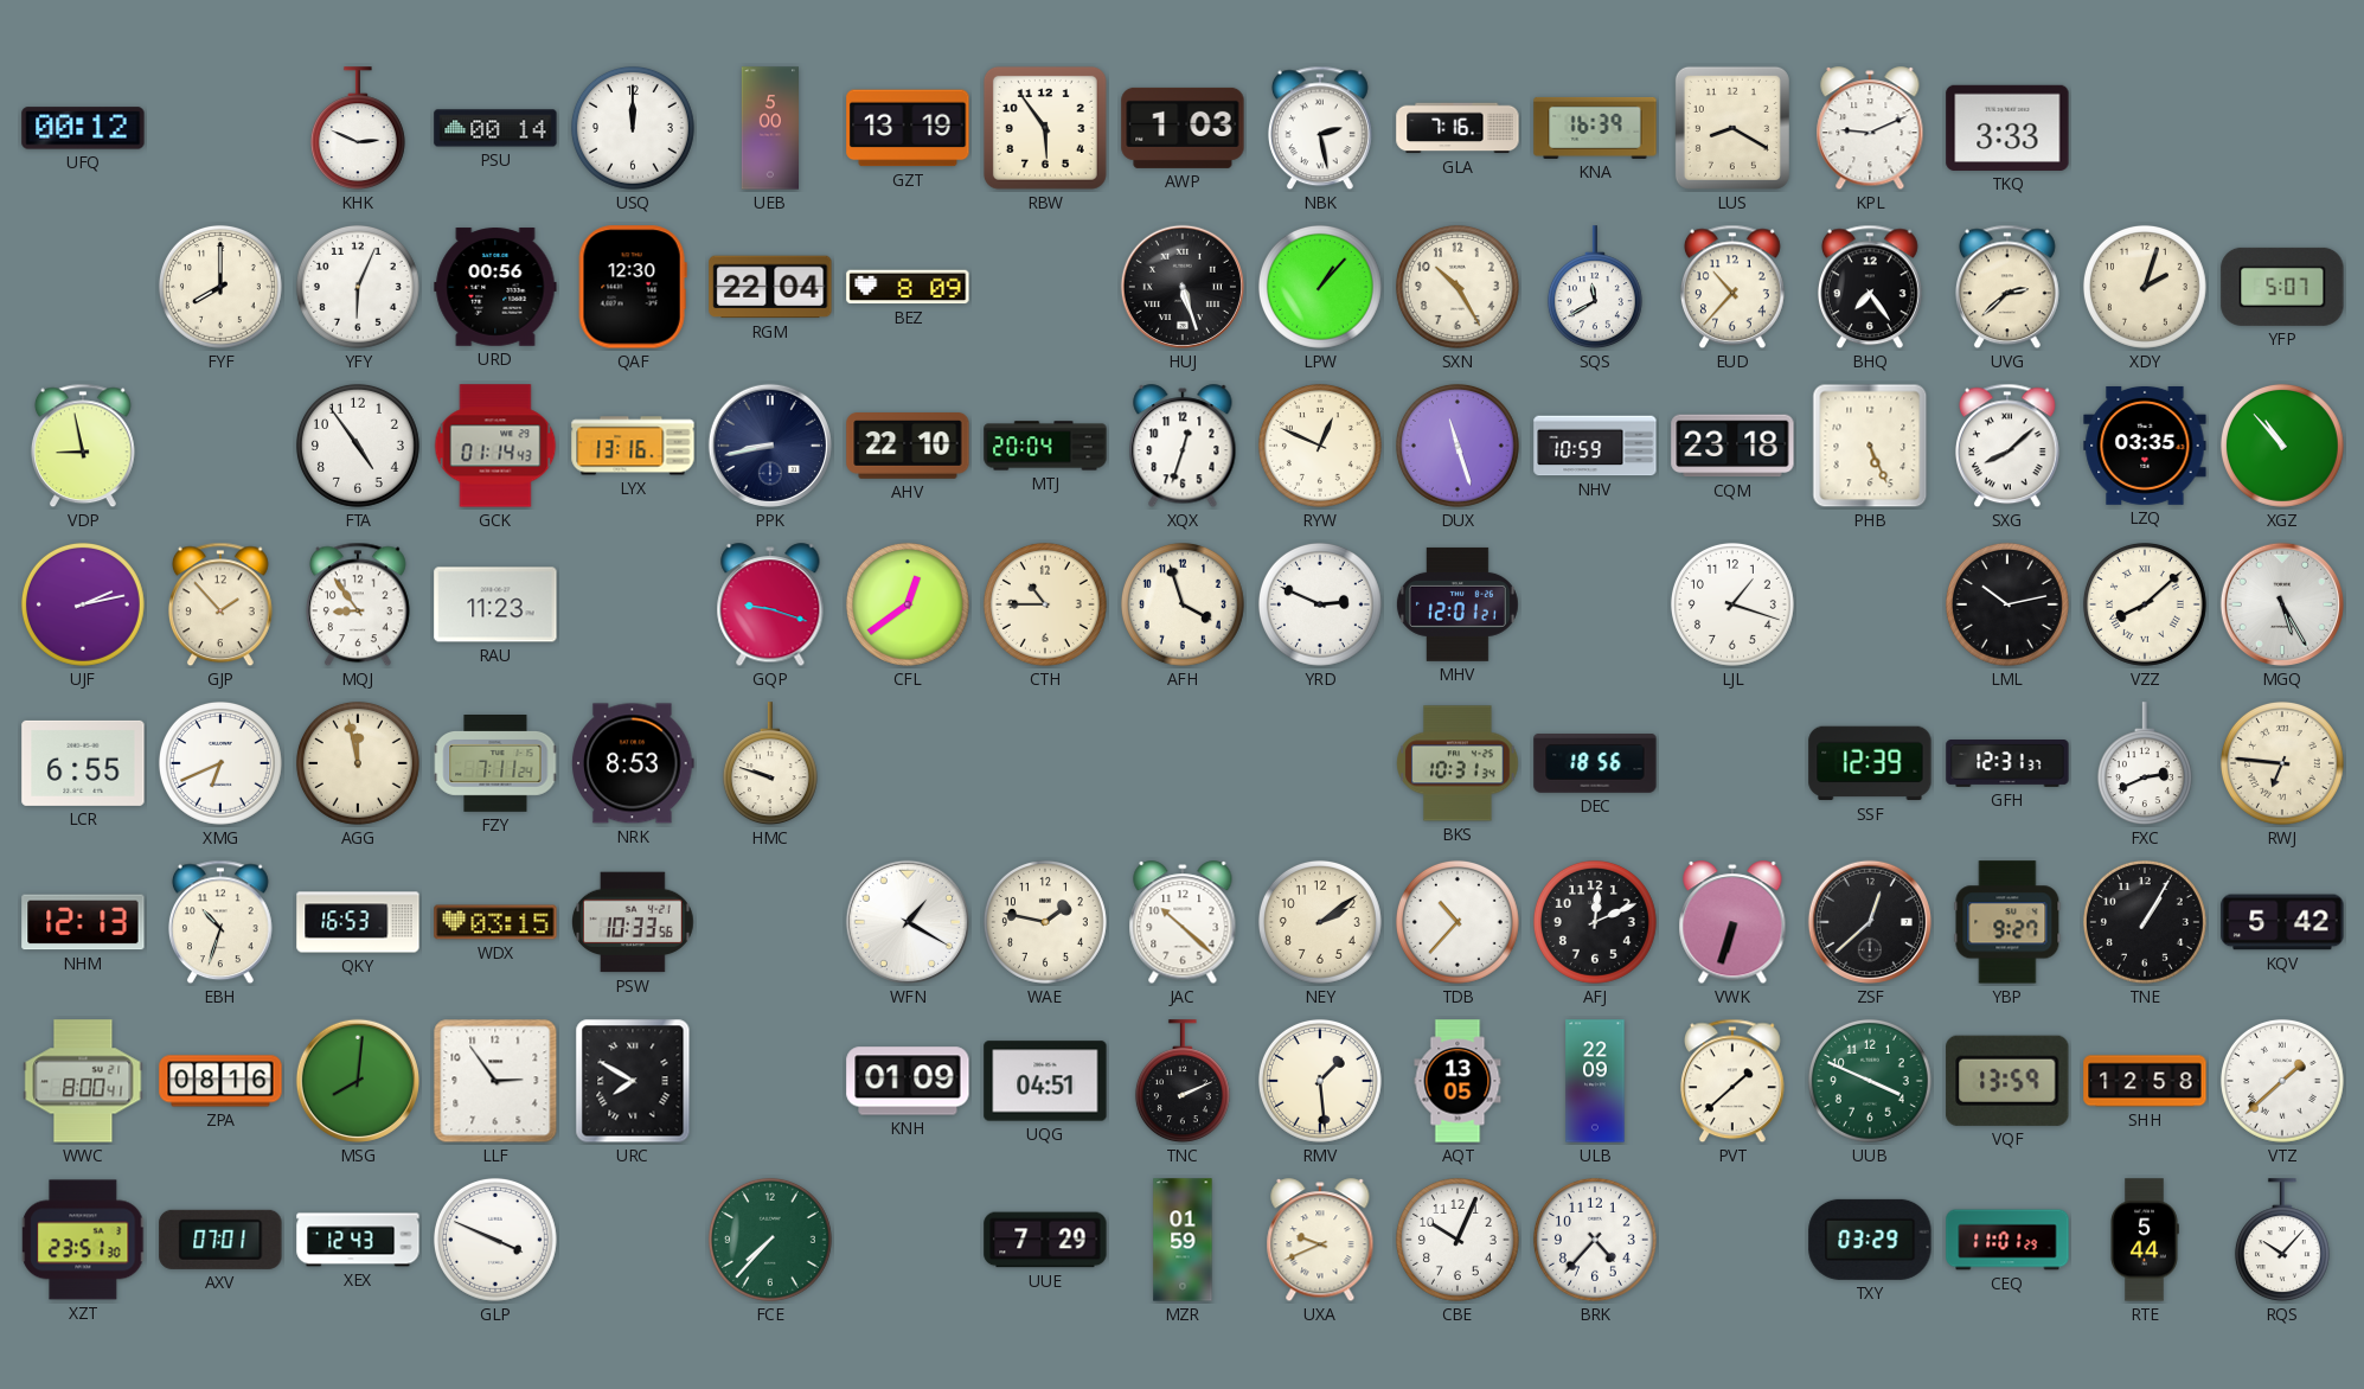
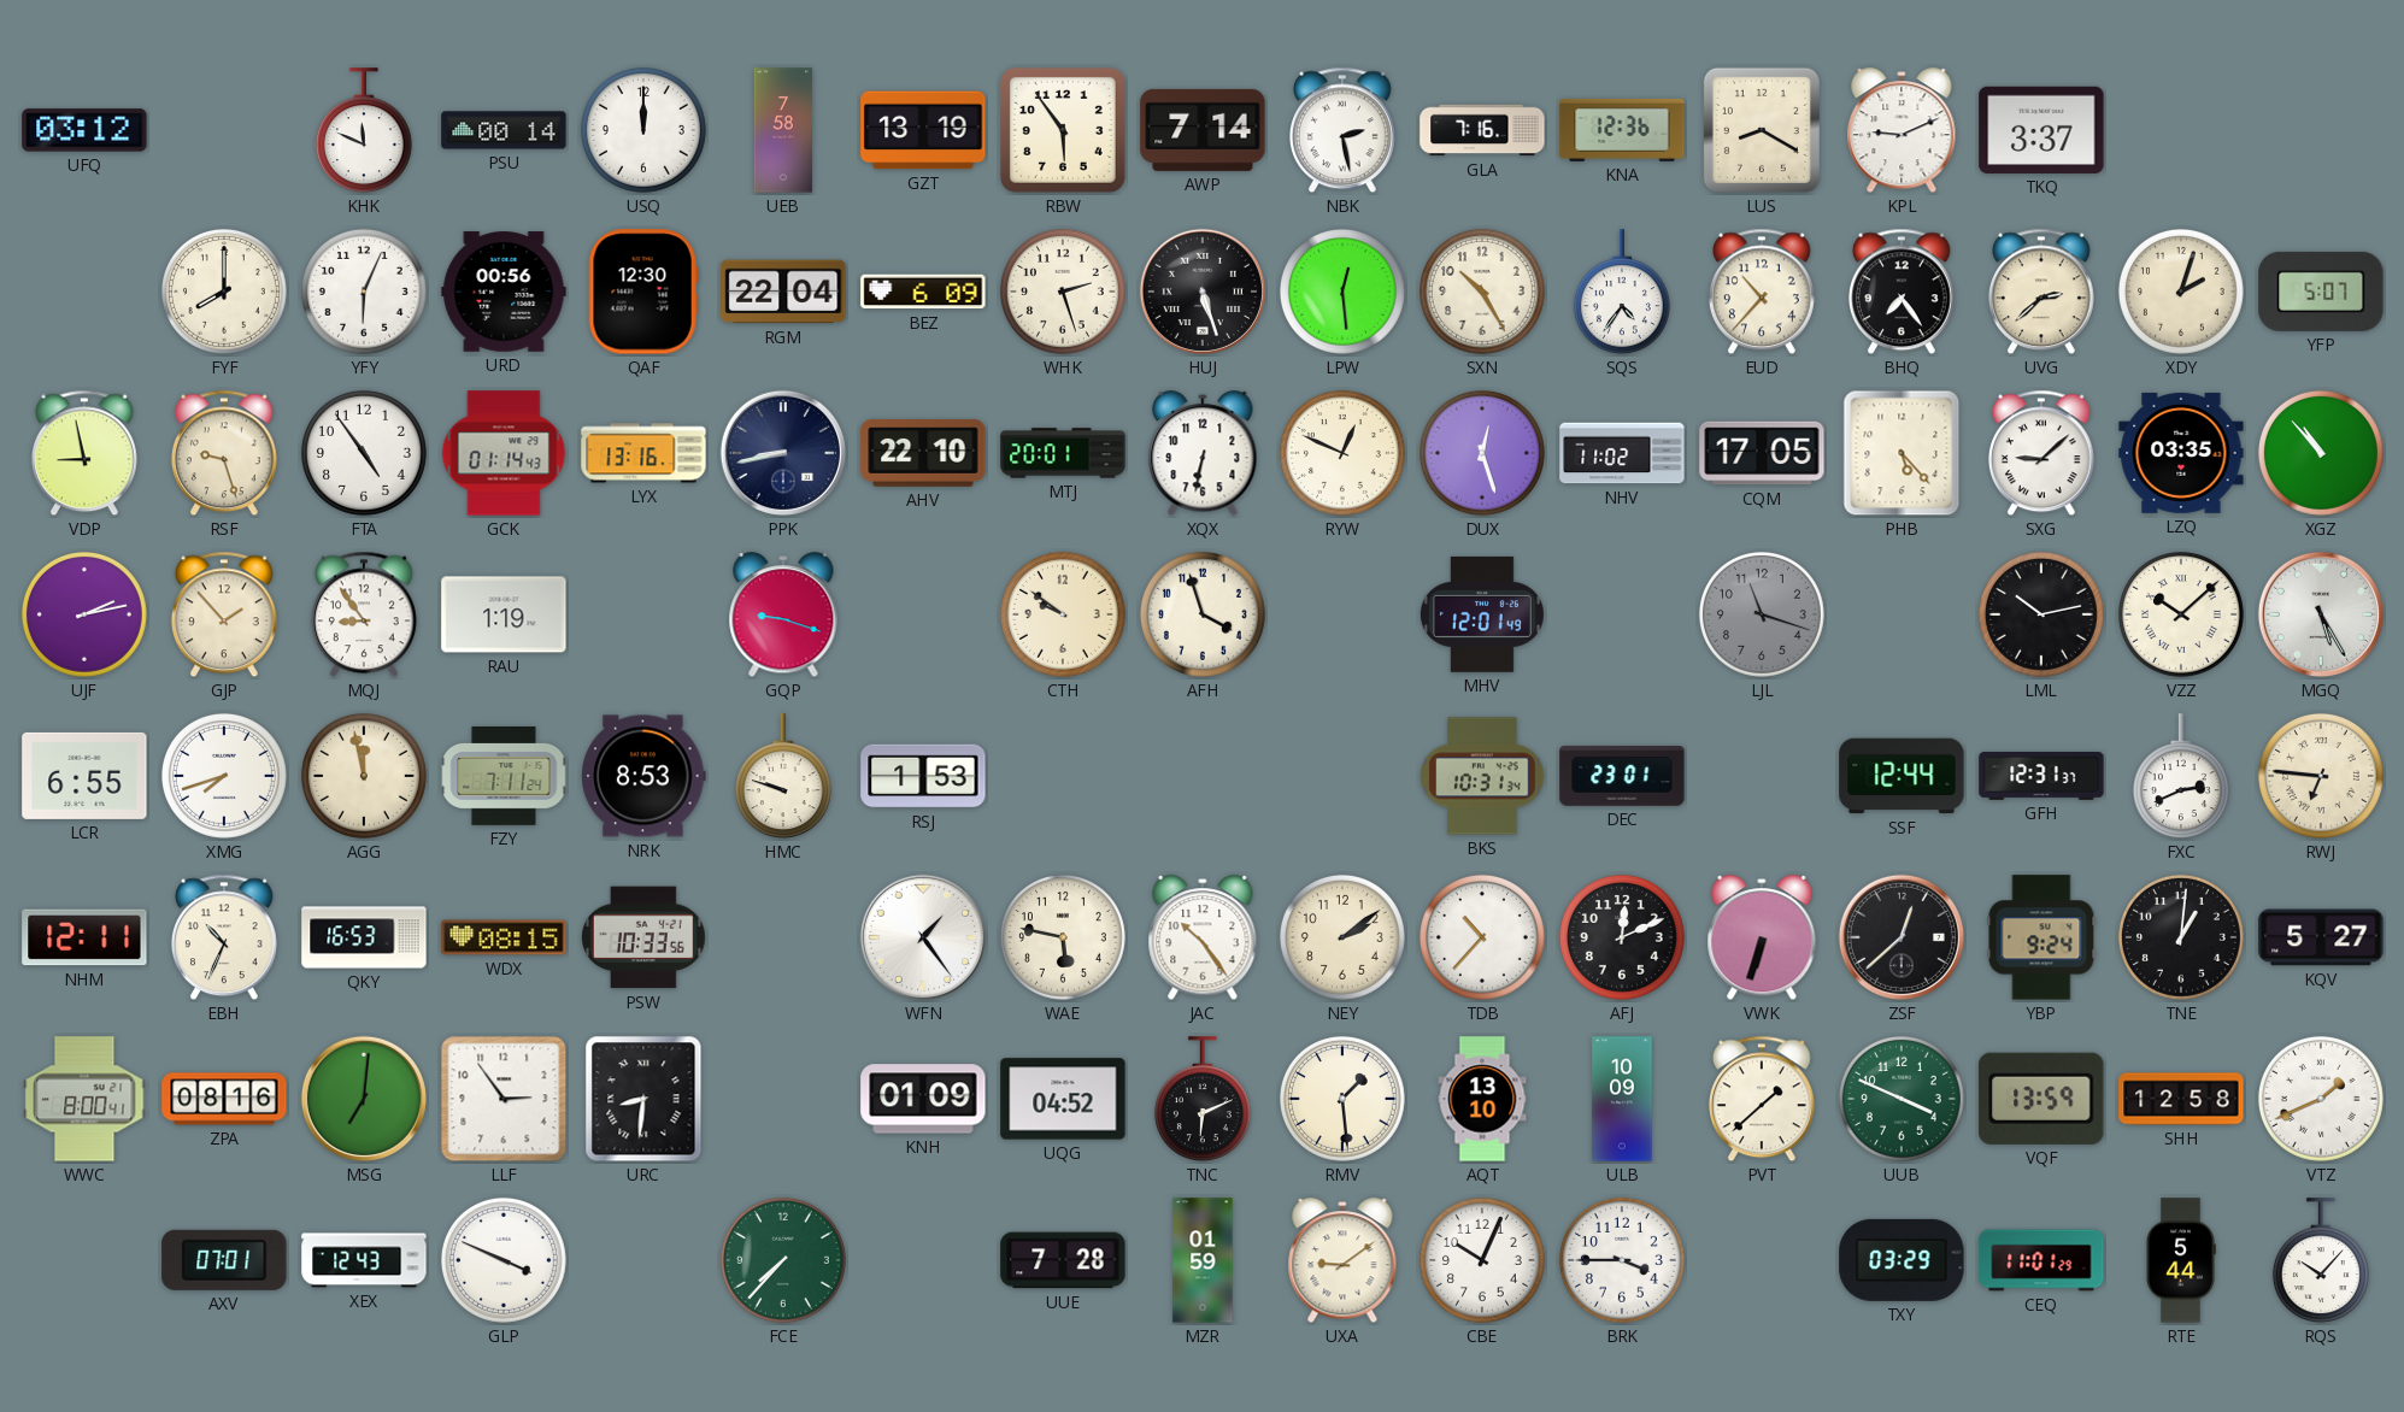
UFQ: 00:12 -> 03:12
KHK: 2:49 -> 11:49
UEB: 5:00 -> 7:58
AWP: 1:03 -> 7:14
KNA: 16:39 -> 12:36
TKQ: 3:33 -> 3:37
BEZ: 8:09 -> 6:09
WHK: none -> 2:27
LPW: 1:07 -> 12:29
SQS: 11:40 -> 4:36
RSF: none -> 9:27
MTJ: 20:04 -> 20:01
XQX: 12:33 -> 6:32
DUX: 11:27 -> 12:27
NHV: 10:59 -> 11:02
CQM: 23:18 -> 17:05
PHB: 5:26 -> 5:23
SXG: 8:08 -> 9:08
RAU: 11:23 -> 1:19
CFL: 12:39 -> none
CTH: 10:45 -> 9:51
YRD: 2:49 -> none
MHV: 12:01:21 -> 12:01:49
LJL: 1:18 -> 11:18
LJL dial: white -> grey
VZZ: 8:08 -> 10:08
XMG: 6:41 -> 7:42
RSJ: none -> 1:53
DEC: 18:56 -> 23:01
SSF: 12:39 -> 12:44
NHM: 12:13 -> 12:11
EBH: 10:33 -> 10:34
WDX: 03:15 -> 08:15
WFN: 1:20 -> 1:24
WAE: 1:47 -> 5:47
JAC: 10:22 -> 10:24
YBP: 9:27 -> 9:24
TNE: 1:05 -> 1:01
KQV: 5:42 -> 5:27
MSG: 8:01 -> 7:01
URC: 7:50 -> 8:31
UQG: 04:51 -> 04:52
TNC: 2:11 -> 6:11
AQT: 13:05 -> 13:10
ULB: 22:09 -> 10:09
VTZ: 1:38 -> 1:41
XZT: 23:51 -> none
UUE: 7:29 -> 7:28
UXA: 9:41 -> 9:09
BRK: 4:37 -> 3:45
